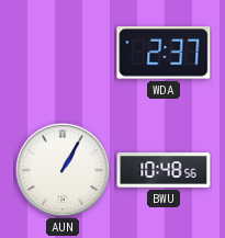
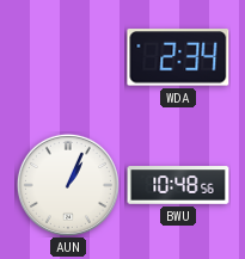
WDA: 2:37 -> 2:34
AUN: 1:05 -> 1:04
